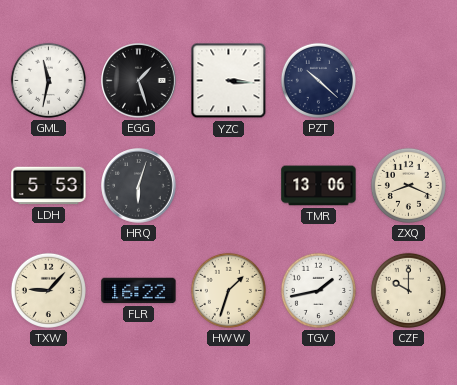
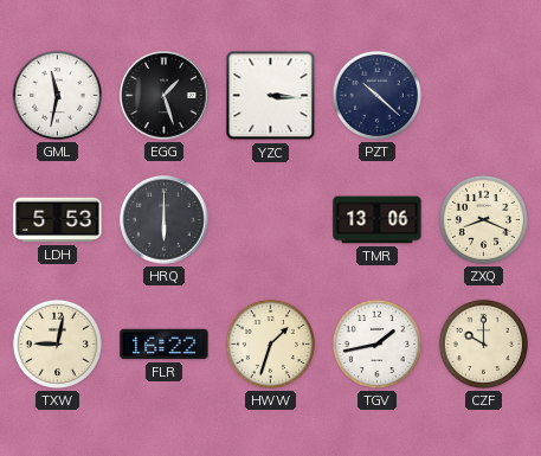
HRQ: 6:03 -> 6:00
TXW: 9:07 -> 9:02
